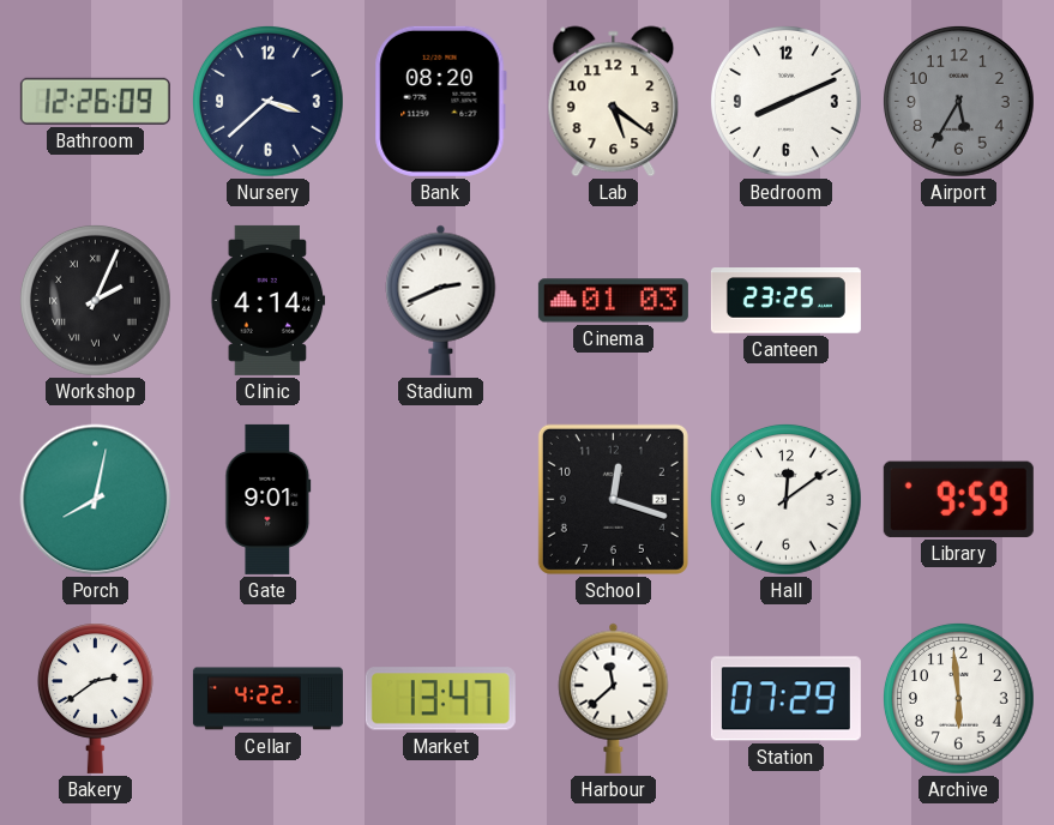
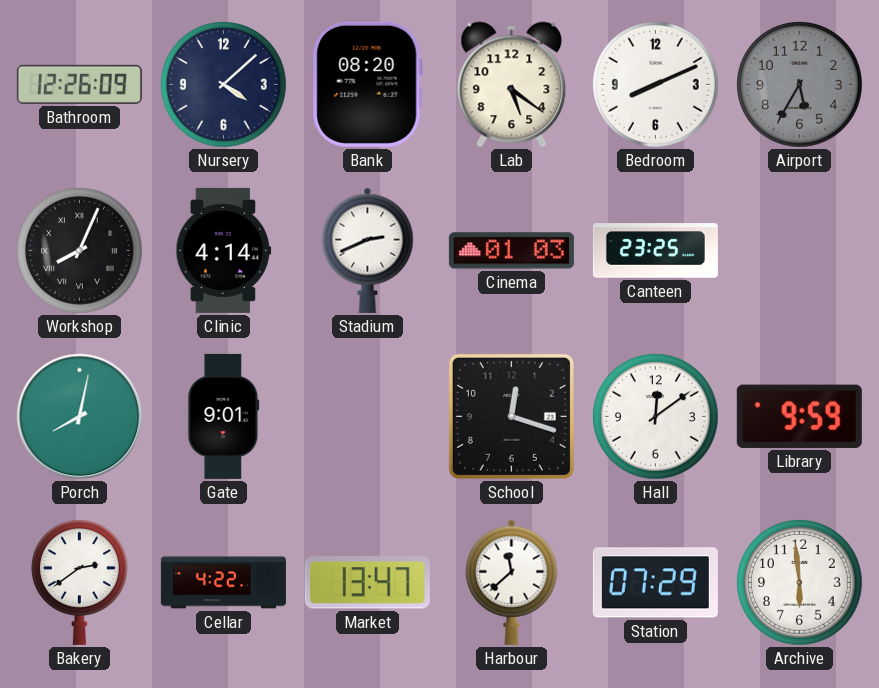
Nursery: 3:38 -> 4:08
Workshop: 2:04 -> 8:04
